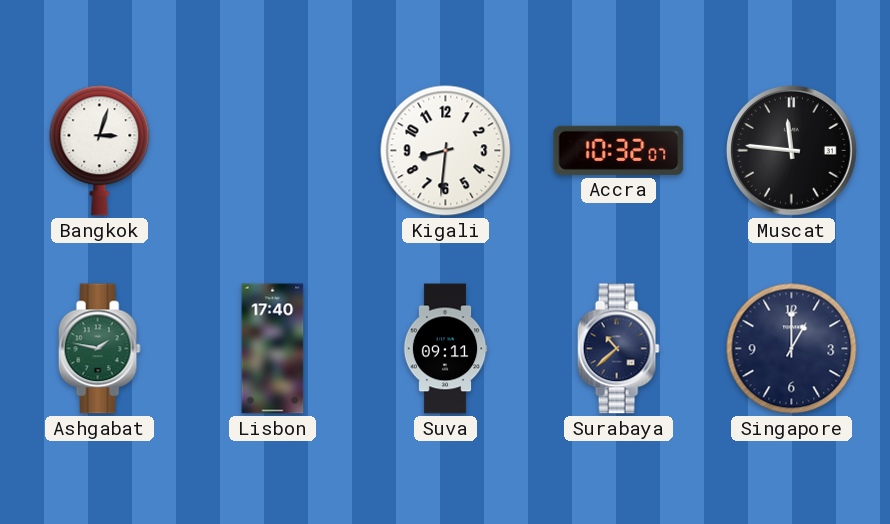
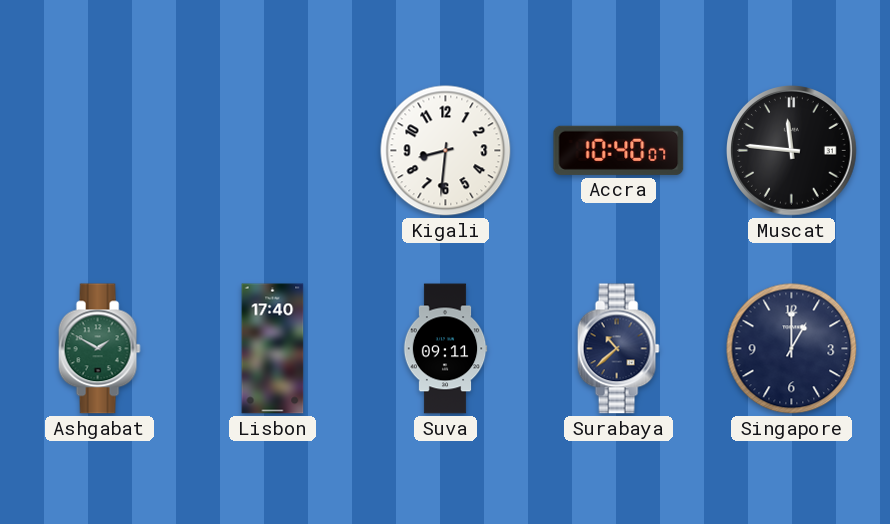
Bangkok: 3:03 -> none
Accra: 10:32 -> 10:40
Ashgabat: 1:47 -> 1:50
